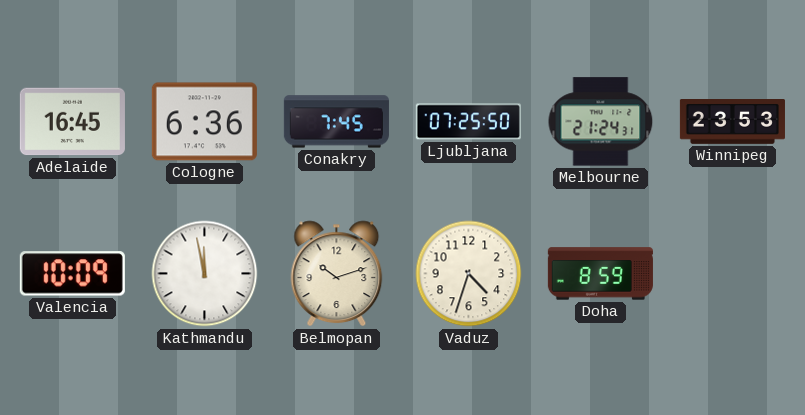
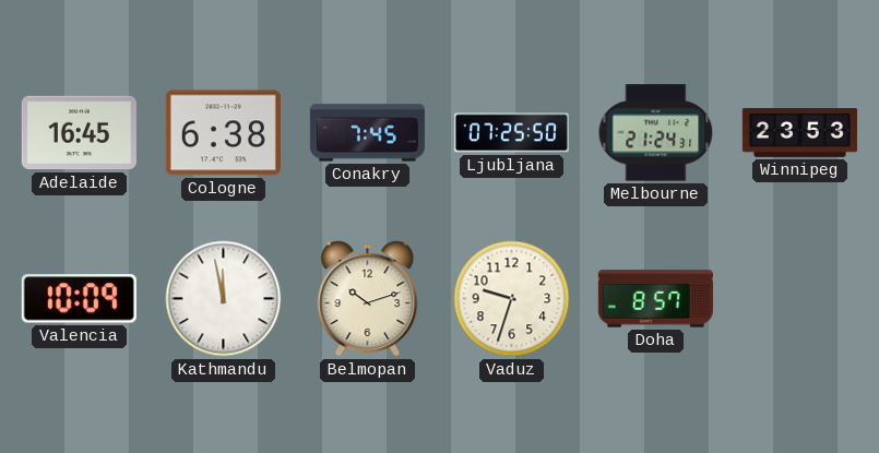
Cologne: 6:36 -> 6:38
Vaduz: 4:33 -> 9:33
Doha: 8:59 -> 8:57
